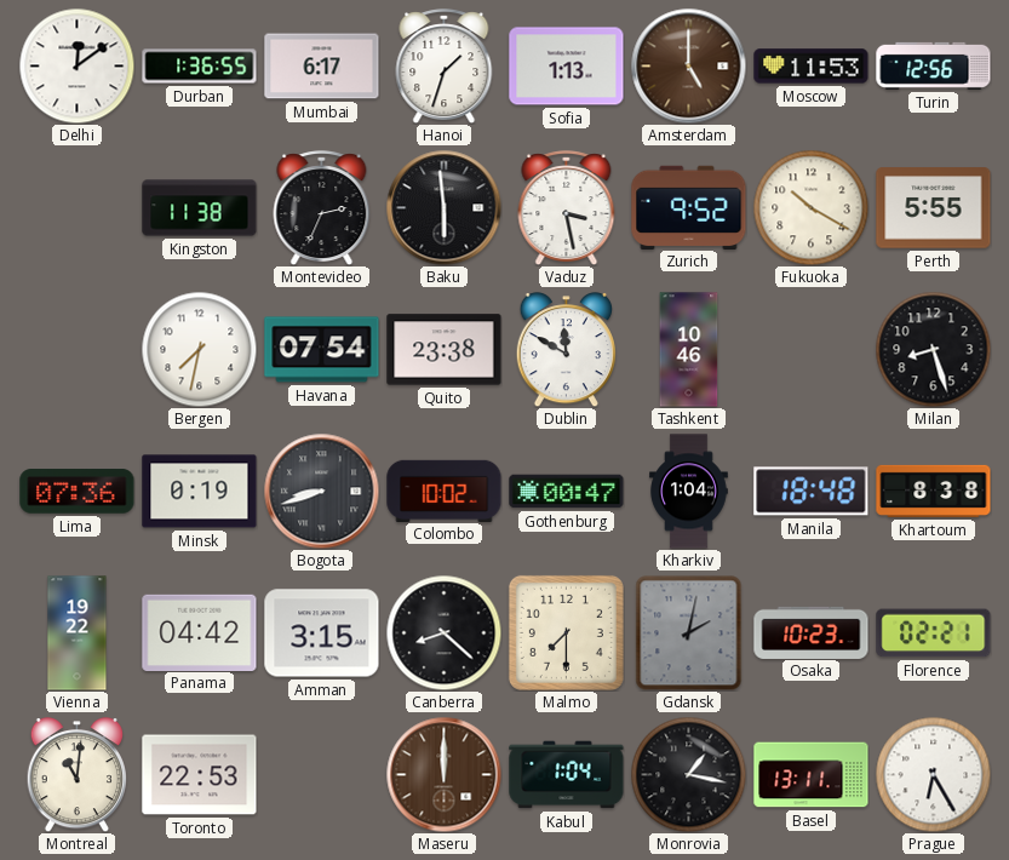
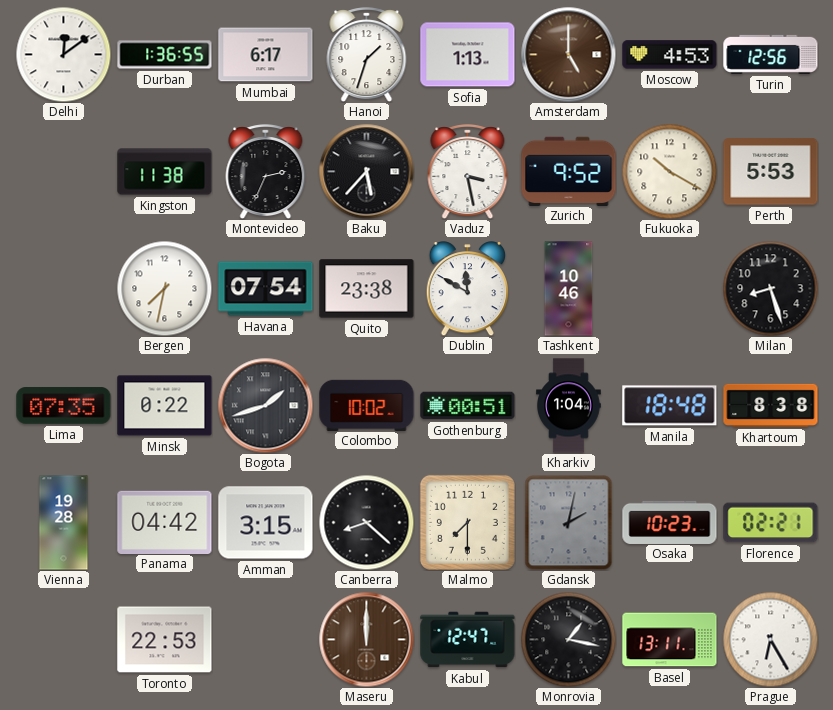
Moscow: 11:53 -> 4:53
Baku: 5:59 -> 5:37
Perth: 5:55 -> 5:53
Lima: 07:36 -> 07:35
Minsk: 0:19 -> 0:22
Bogota: 8:42 -> 1:42
Gothenburg: 00:47 -> 00:51
Vienna: 19:22 -> 19:28
Montreal: 11:01 -> none
Kabul: 1:04 -> 12:47
